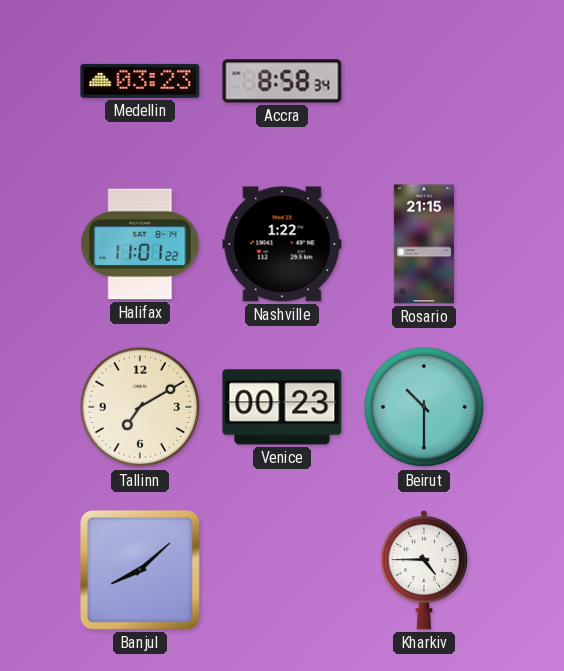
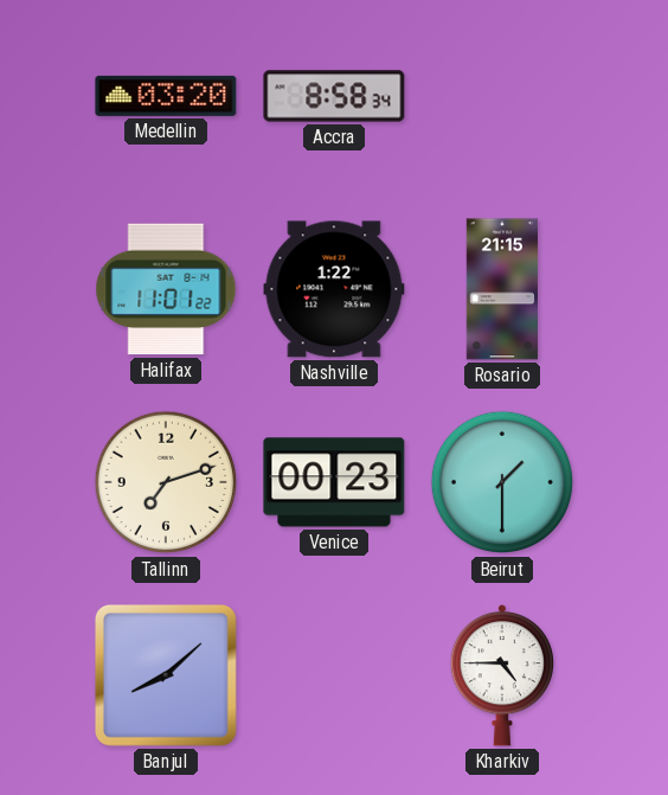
Medellin: 03:23 -> 03:20
Tallinn: 7:10 -> 7:12
Beirut: 10:30 -> 1:30
